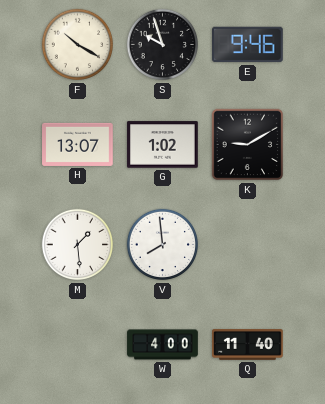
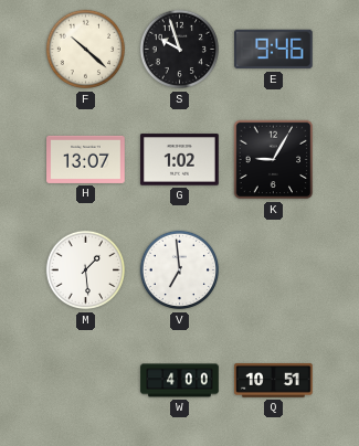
F: 10:20 -> 10:22
K: 9:10 -> 9:05
V: 7:59 -> 6:59
Q: 11:40 -> 10:51
